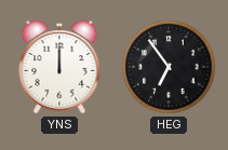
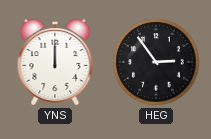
HEG: 6:54 -> 2:54
